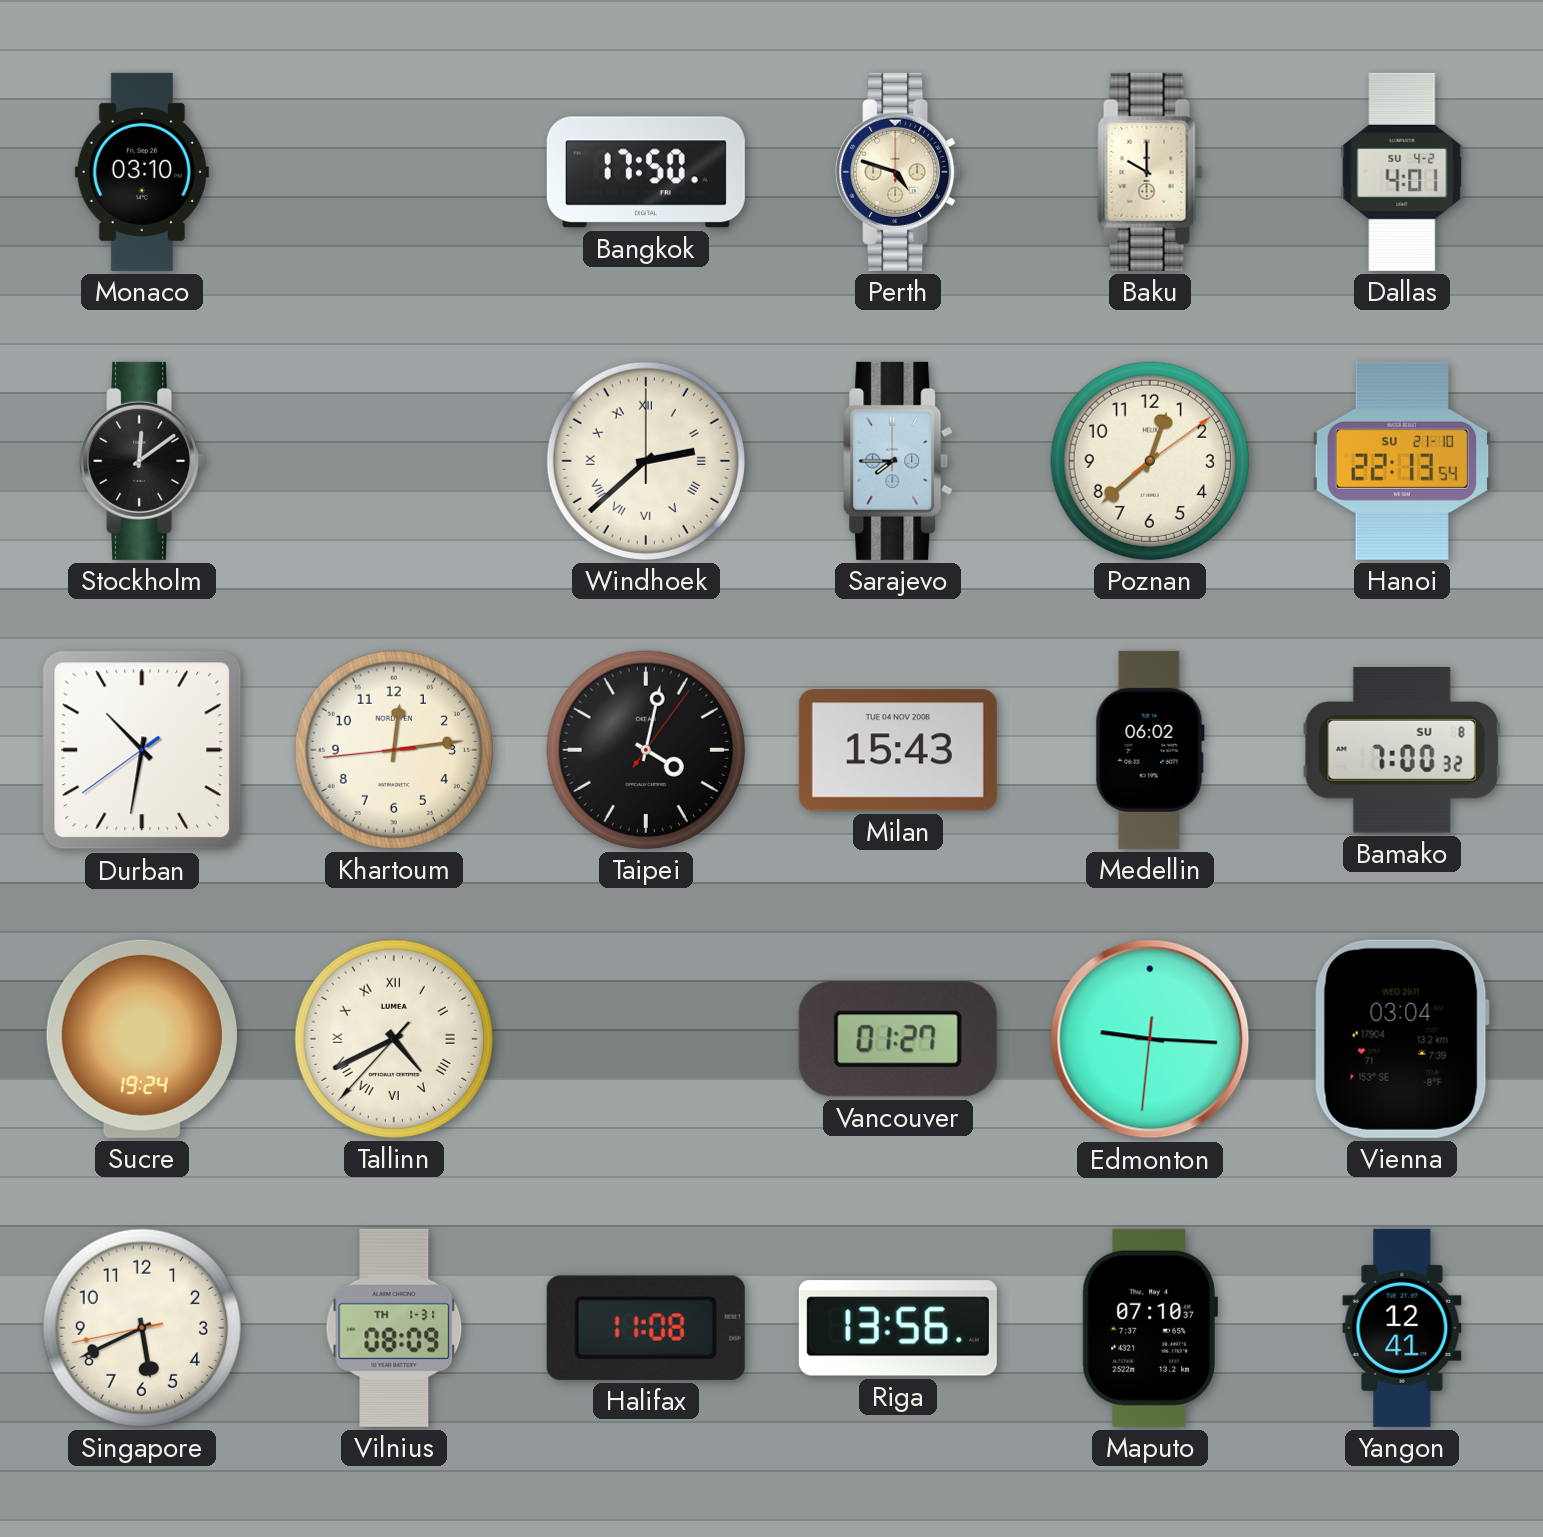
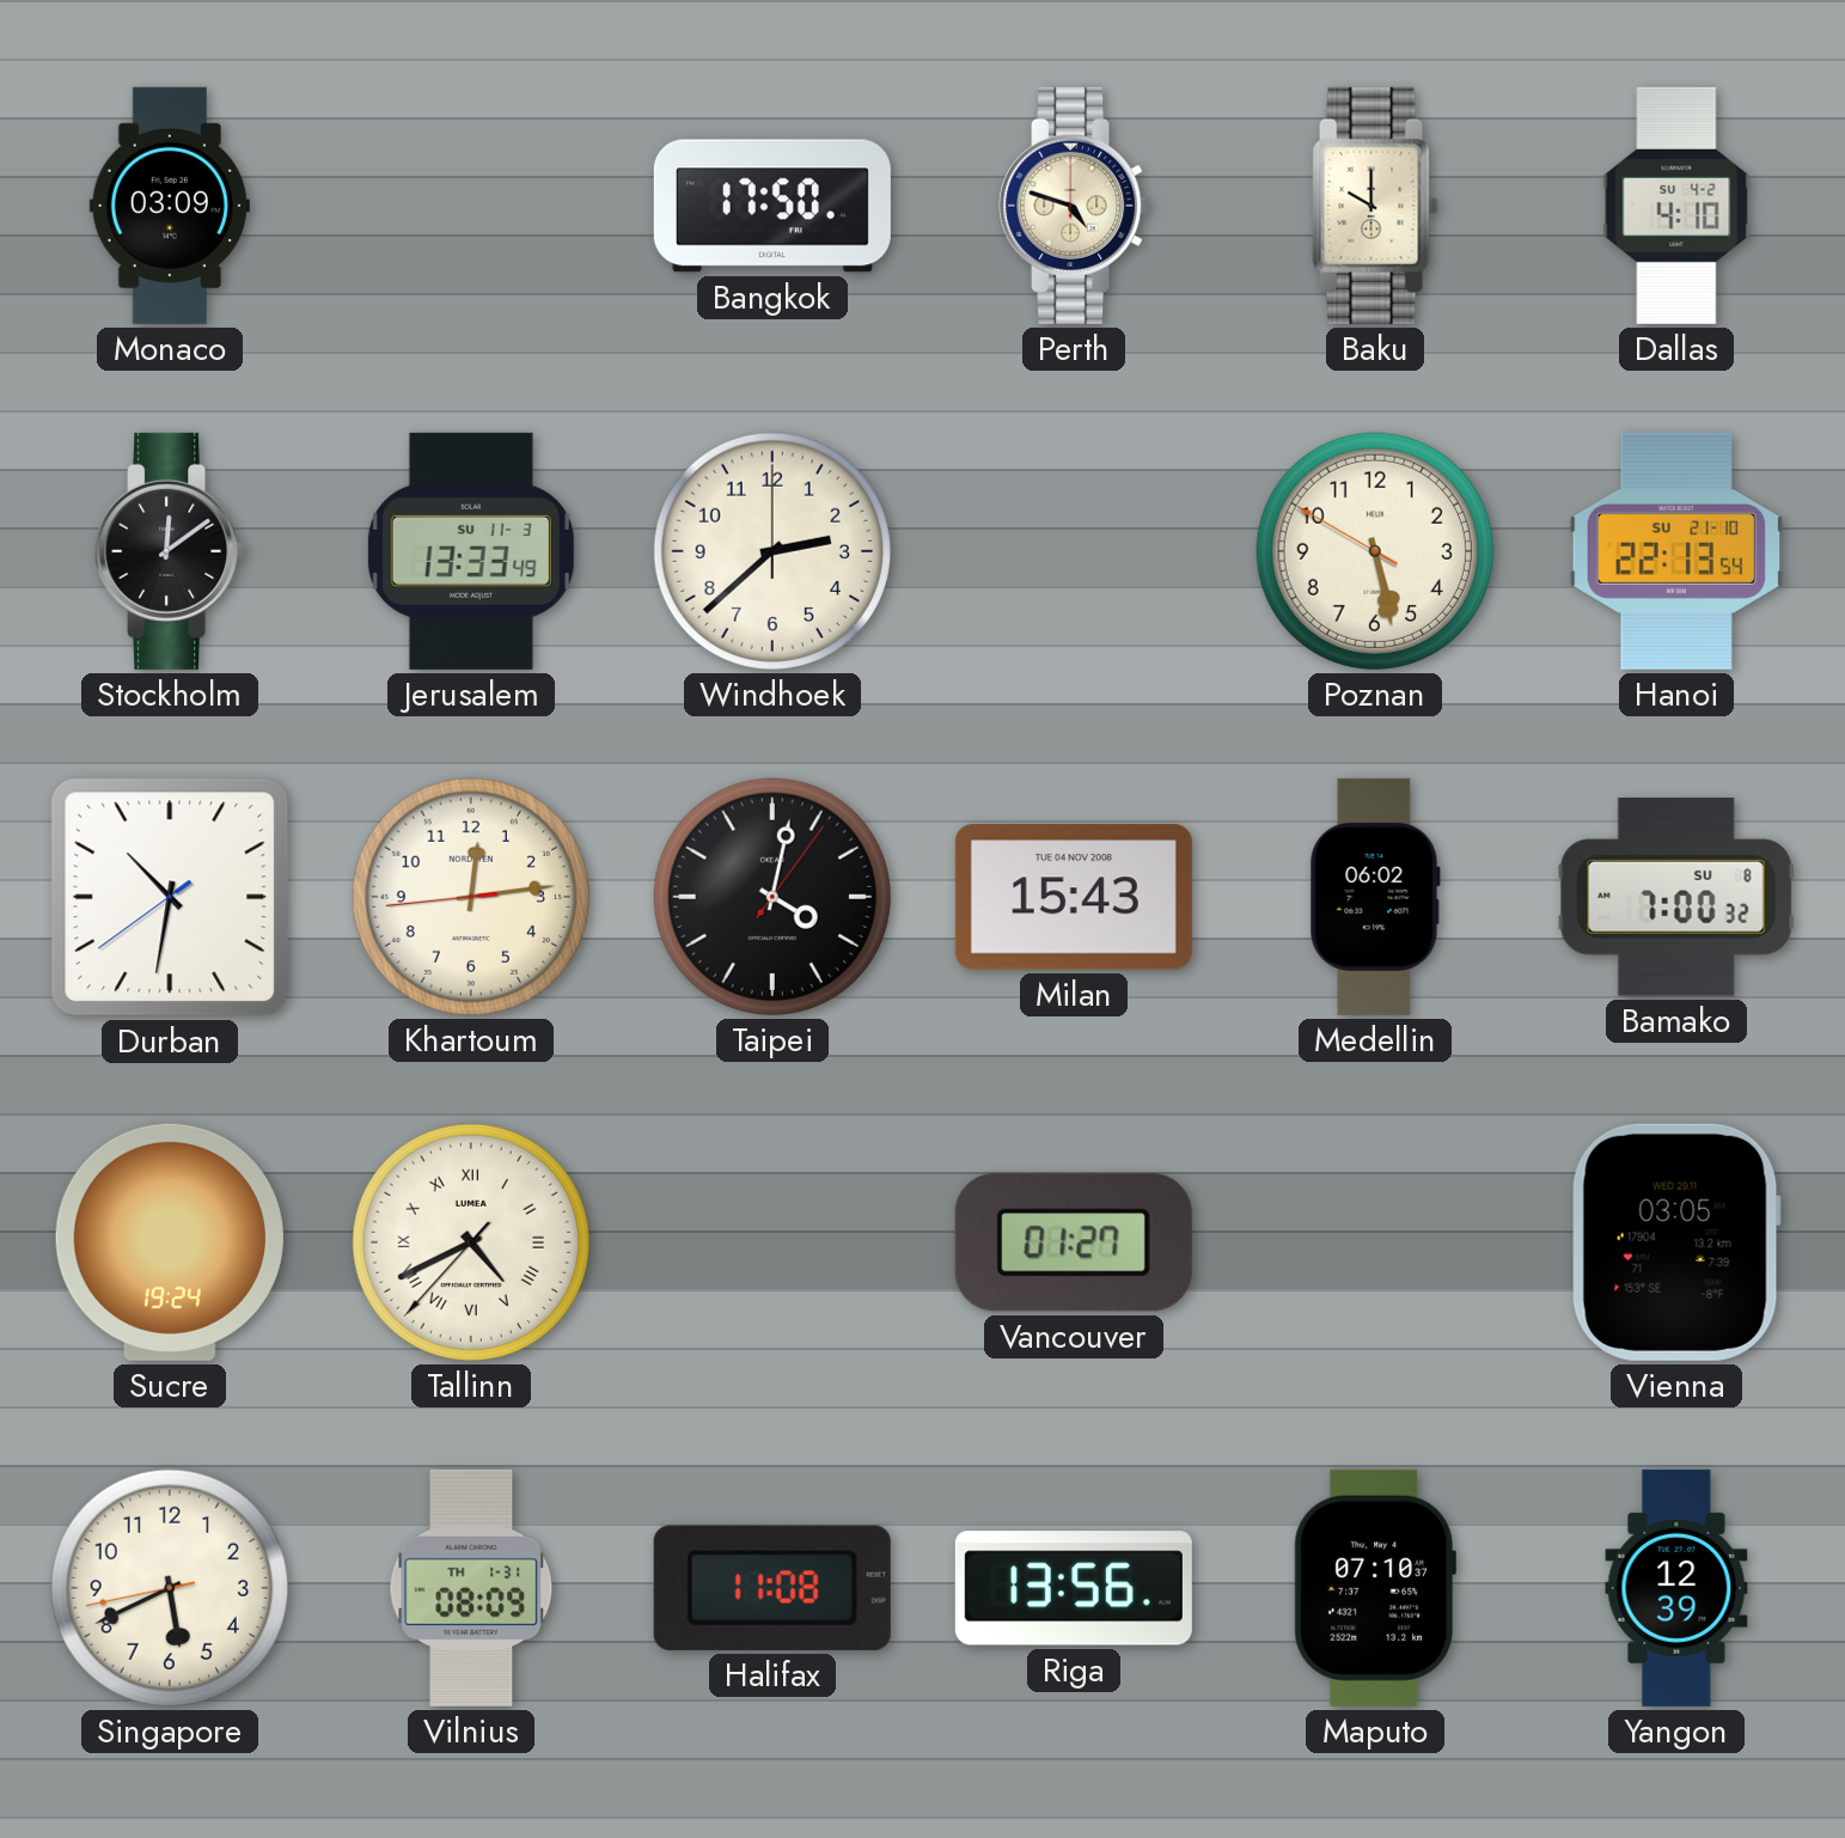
Monaco: 03:10 -> 03:09
Dallas: 4:01 -> 4:10
Jerusalem: none -> 13:33
Windhoek numerals: Roman -> Arabic
Sarajevo: 7:45 -> none
Poznan: 12:38 -> 5:27
Edmonton: 9:15 -> none
Vienna: 03:04 -> 03:05
Yangon: 12:41 -> 12:39
